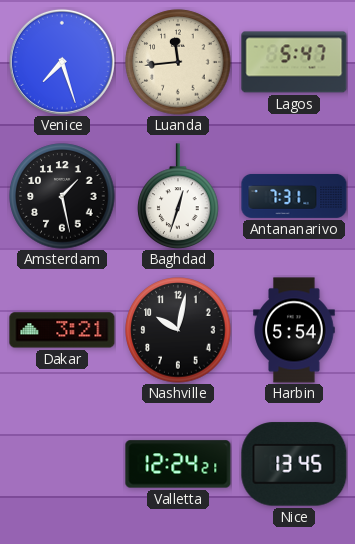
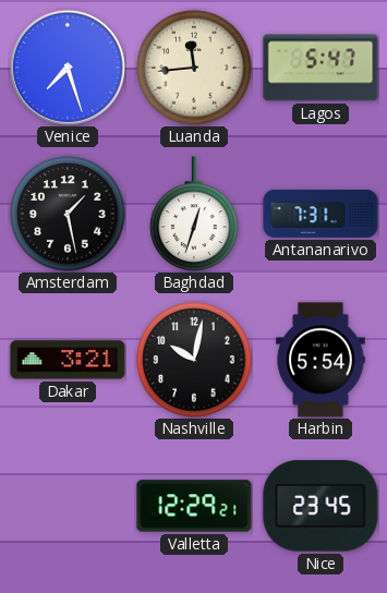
Valletta: 12:24 -> 12:29
Nice: 13:45 -> 23:45
